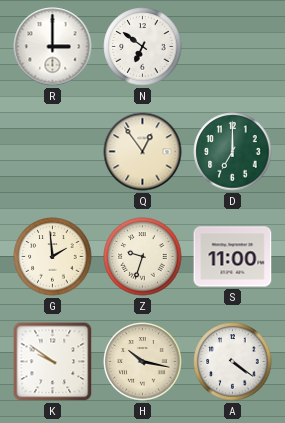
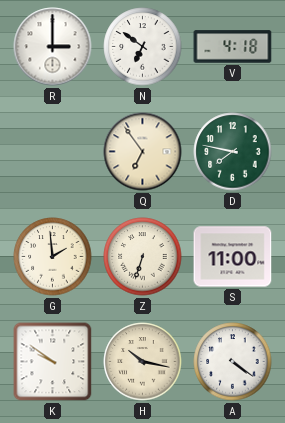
V: none -> 4:18
Q: 12:54 -> 6:54
D: 7:00 -> 7:47
Z: 9:33 -> 6:33
